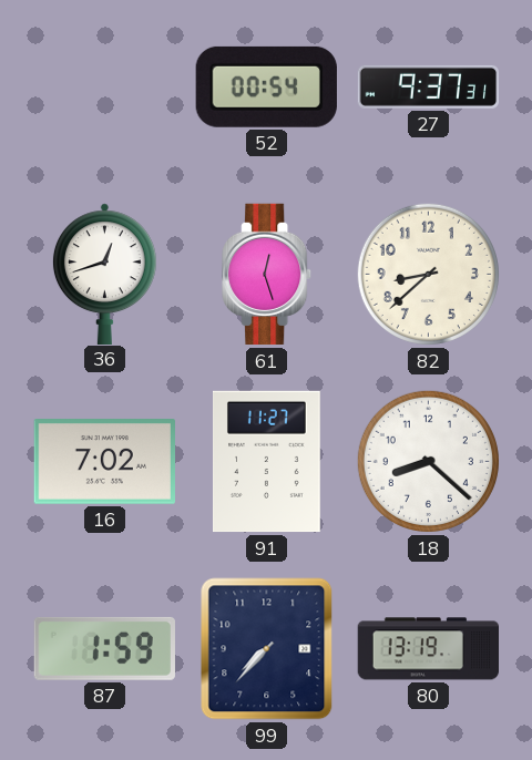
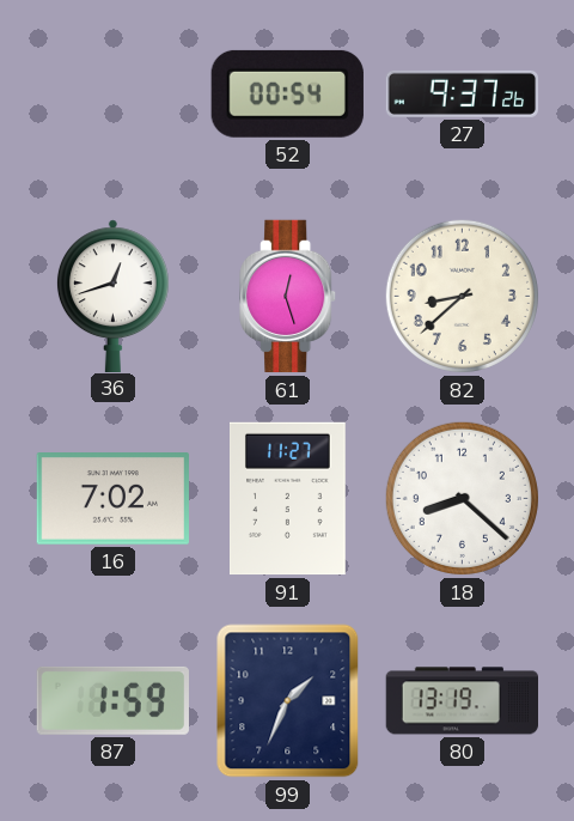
27: 9:37:31 -> 9:37:26
99: 7:37 -> 1:34
